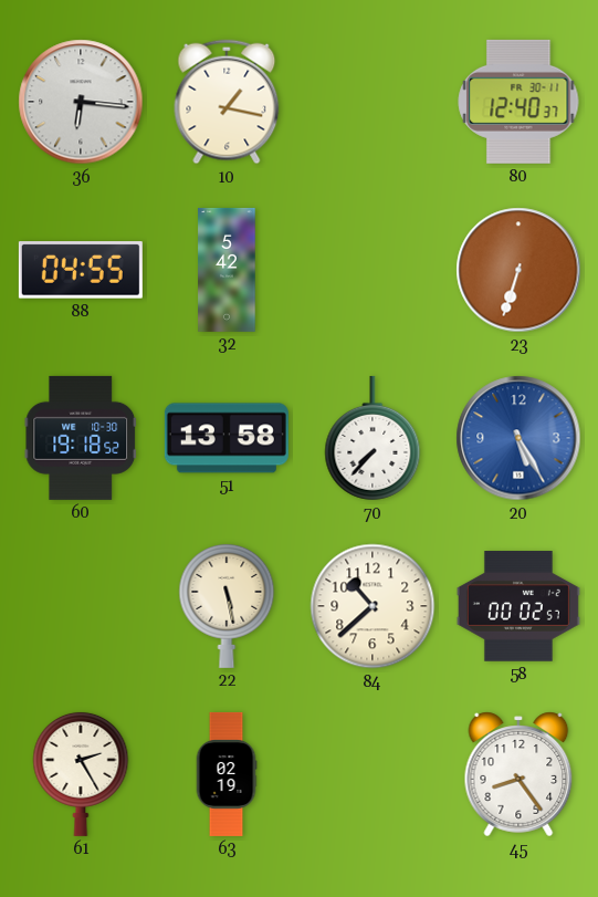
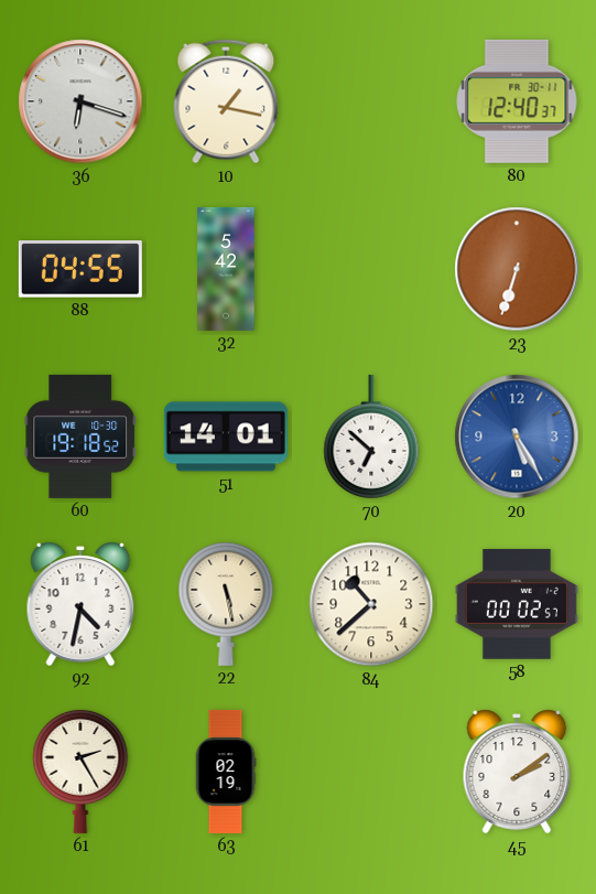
36: 6:16 -> 6:18
51: 13:58 -> 14:01
70: 7:37 -> 6:52
92: none -> 4:32
45: 8:24 -> 2:09
